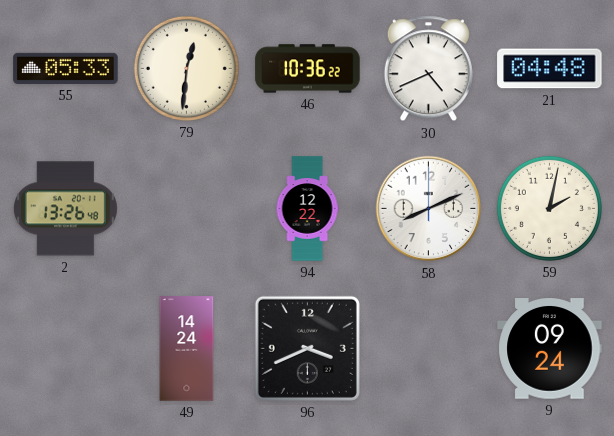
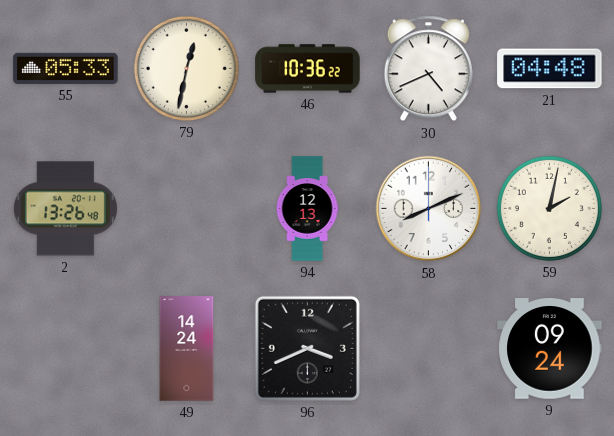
79: 12:31 -> 12:32
94: 12:22 -> 12:13
